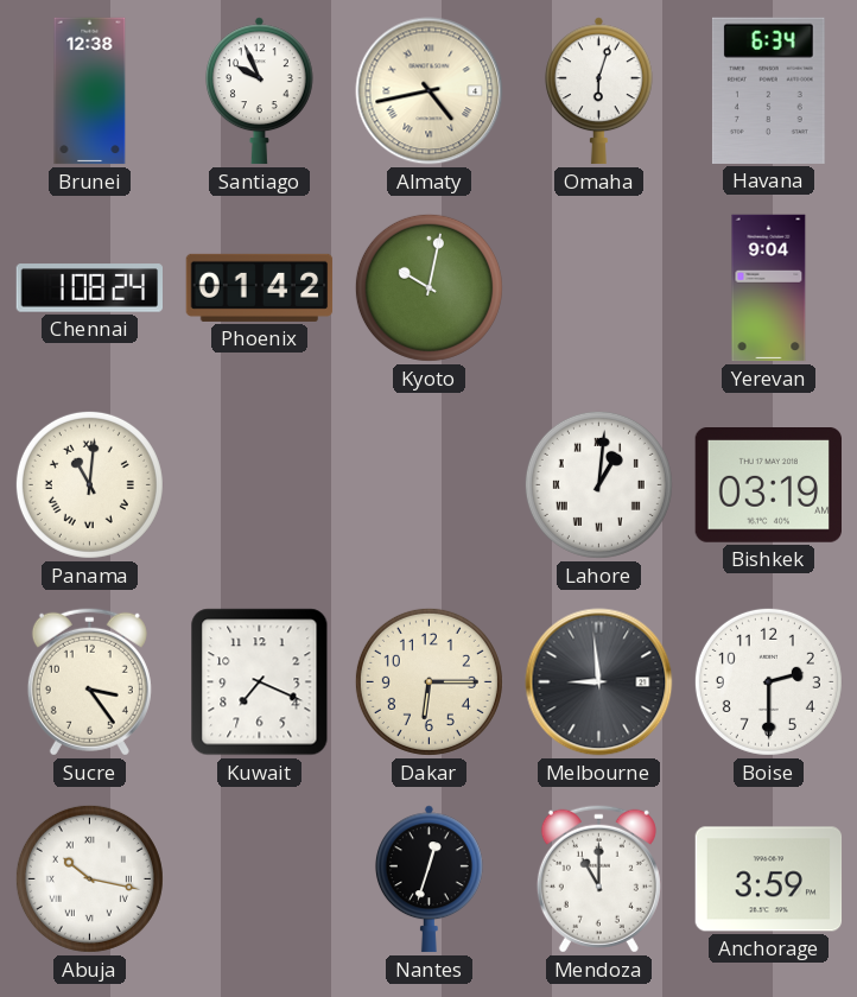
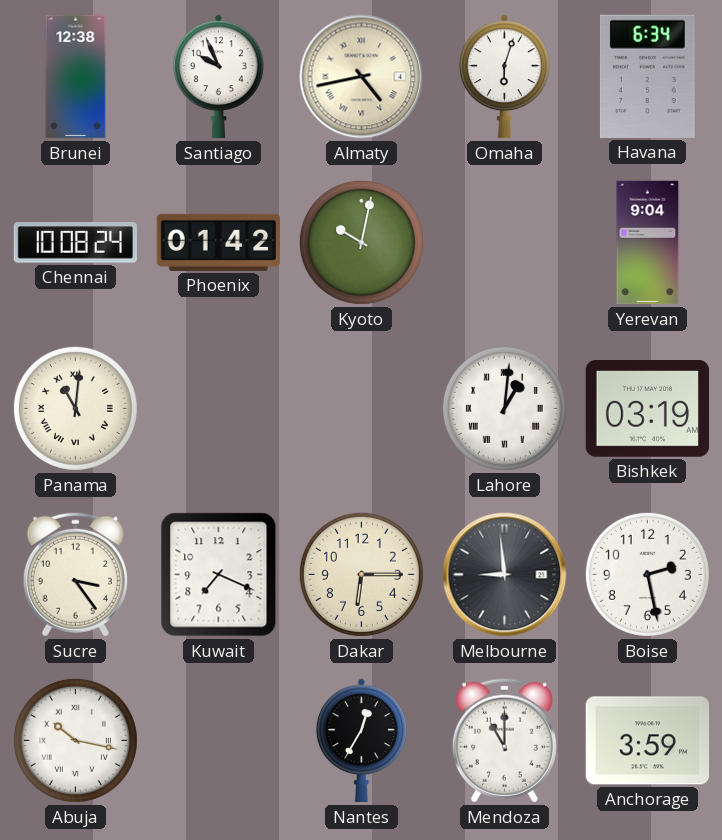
Chennai: 1:08 -> 10:08
Boise: 2:30 -> 2:28
Nantes: 12:33 -> 12:35
